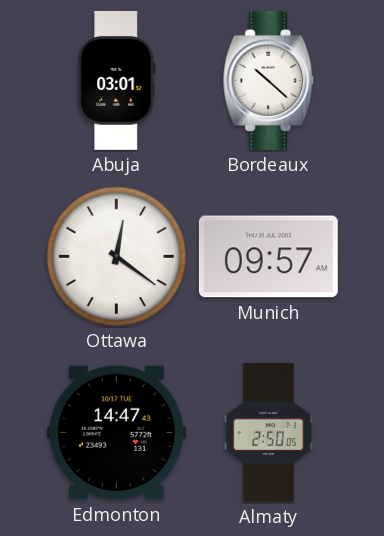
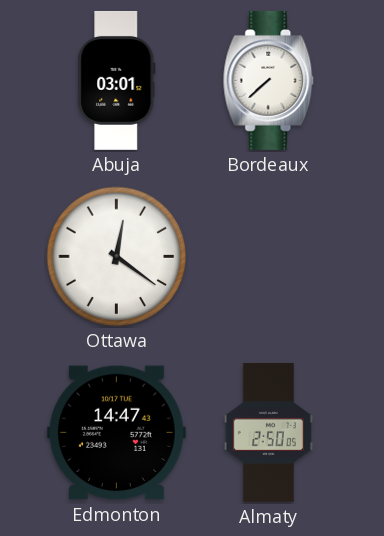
Bordeaux: 10:22 -> 7:38
Munich: 09:57 -> none
